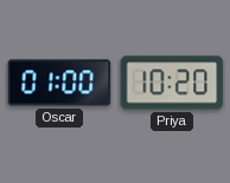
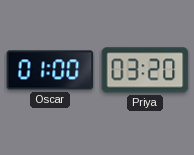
Priya: 10:20 -> 03:20
